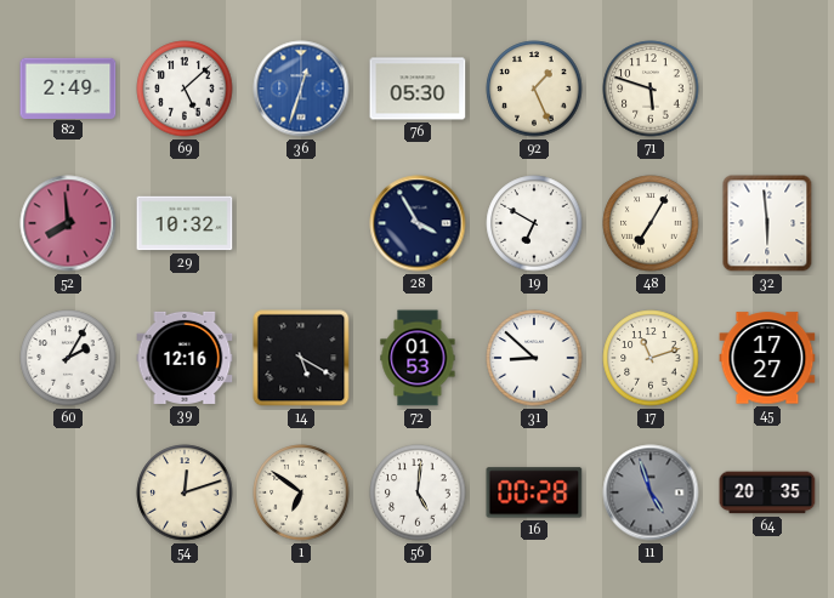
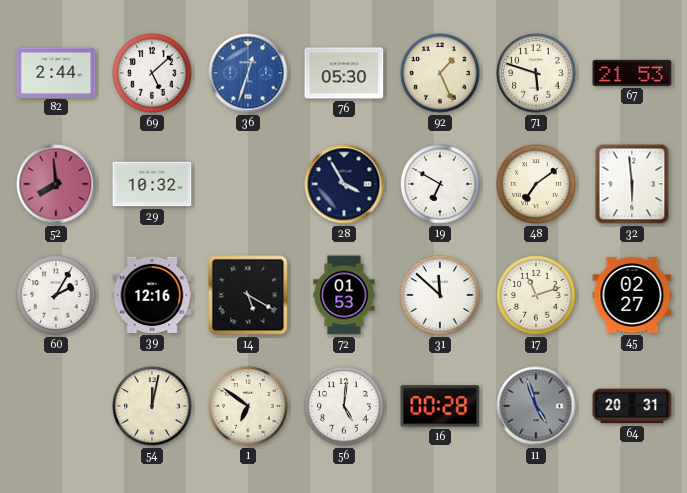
82: 2:49 -> 2:44
67: none -> 21:53
48: 7:05 -> 7:09
31: 8:52 -> 11:52
45: 17:27 -> 02:27
54: 12:12 -> 12:02
64: 20:35 -> 20:31
